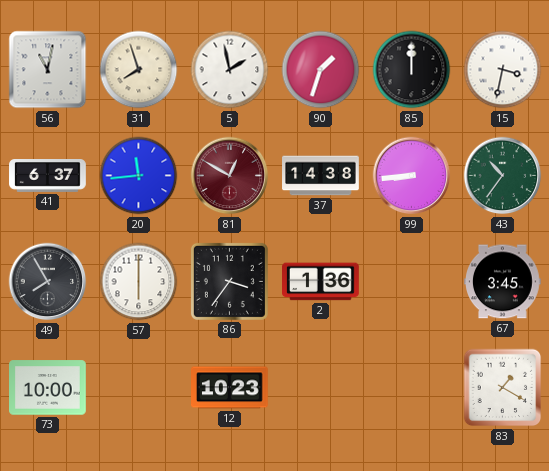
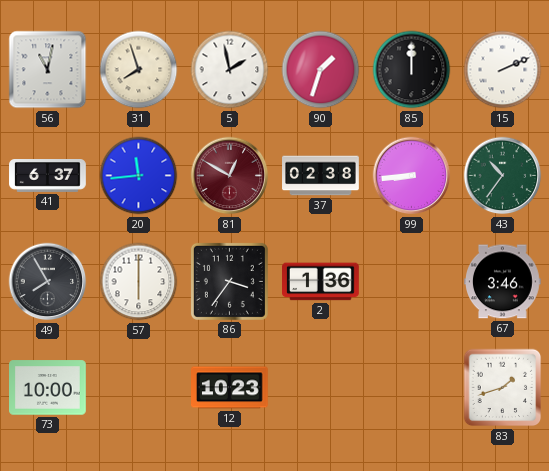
15: 3:32 -> 2:11
37: 14:38 -> 02:38
67: 3:45 -> 3:46
83: 1:20 -> 1:42
